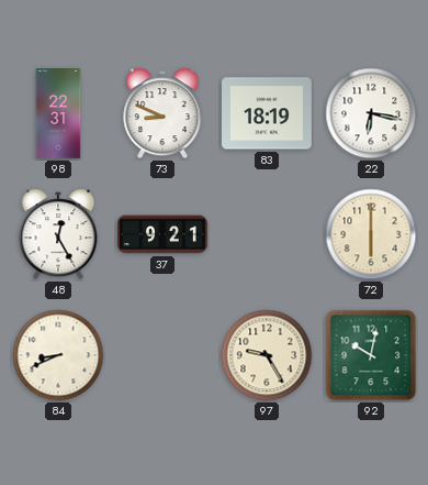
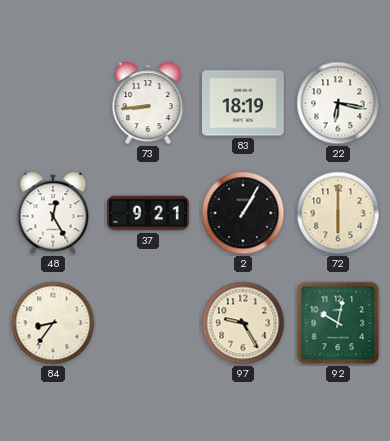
98: 22:31 -> none
73: 8:49 -> 8:44
2: none -> 1:05
84: 8:41 -> 8:36
